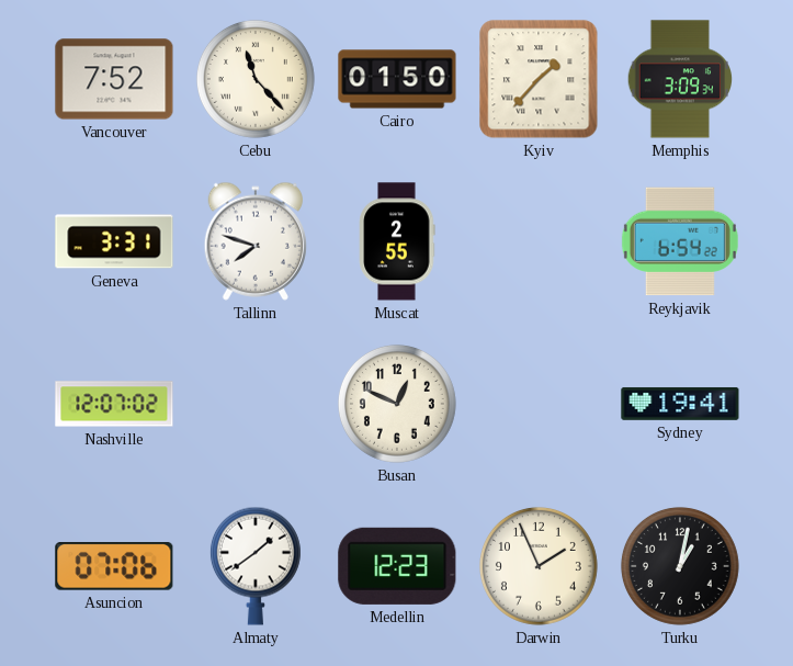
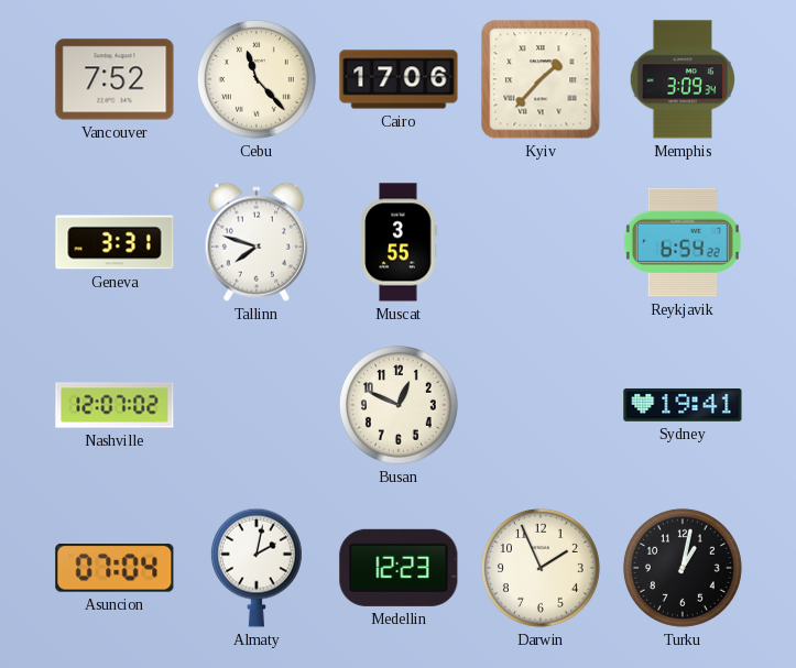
Cairo: 01:50 -> 17:06
Muscat: 2:55 -> 3:55
Asuncion: 07:06 -> 07:04
Almaty: 1:39 -> 2:02
